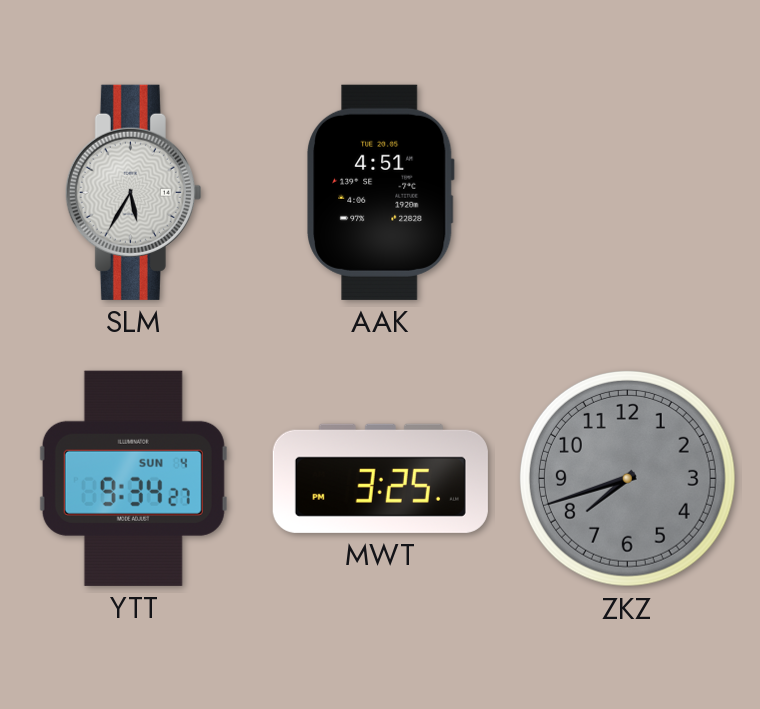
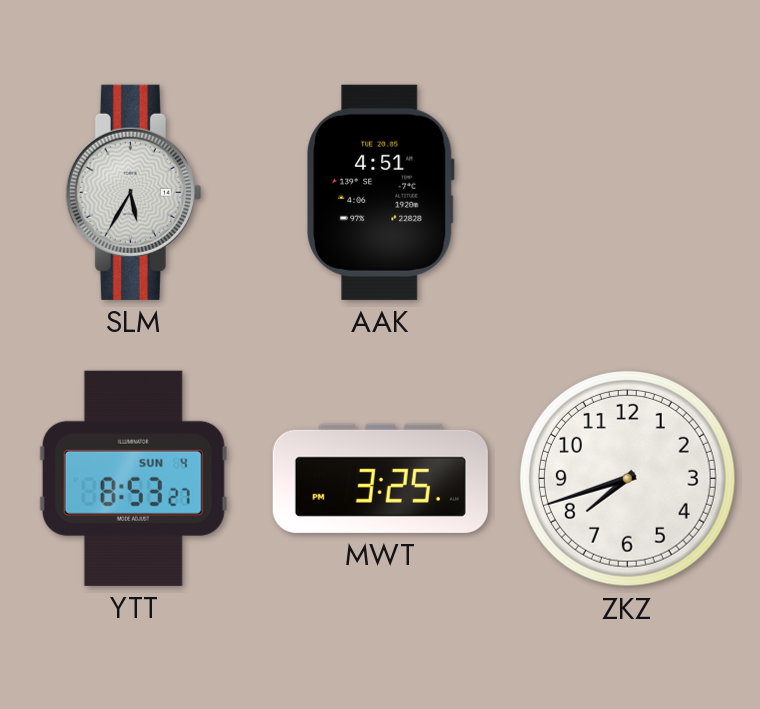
YTT: 9:34 -> 8:53
ZKZ dial: grey -> white
